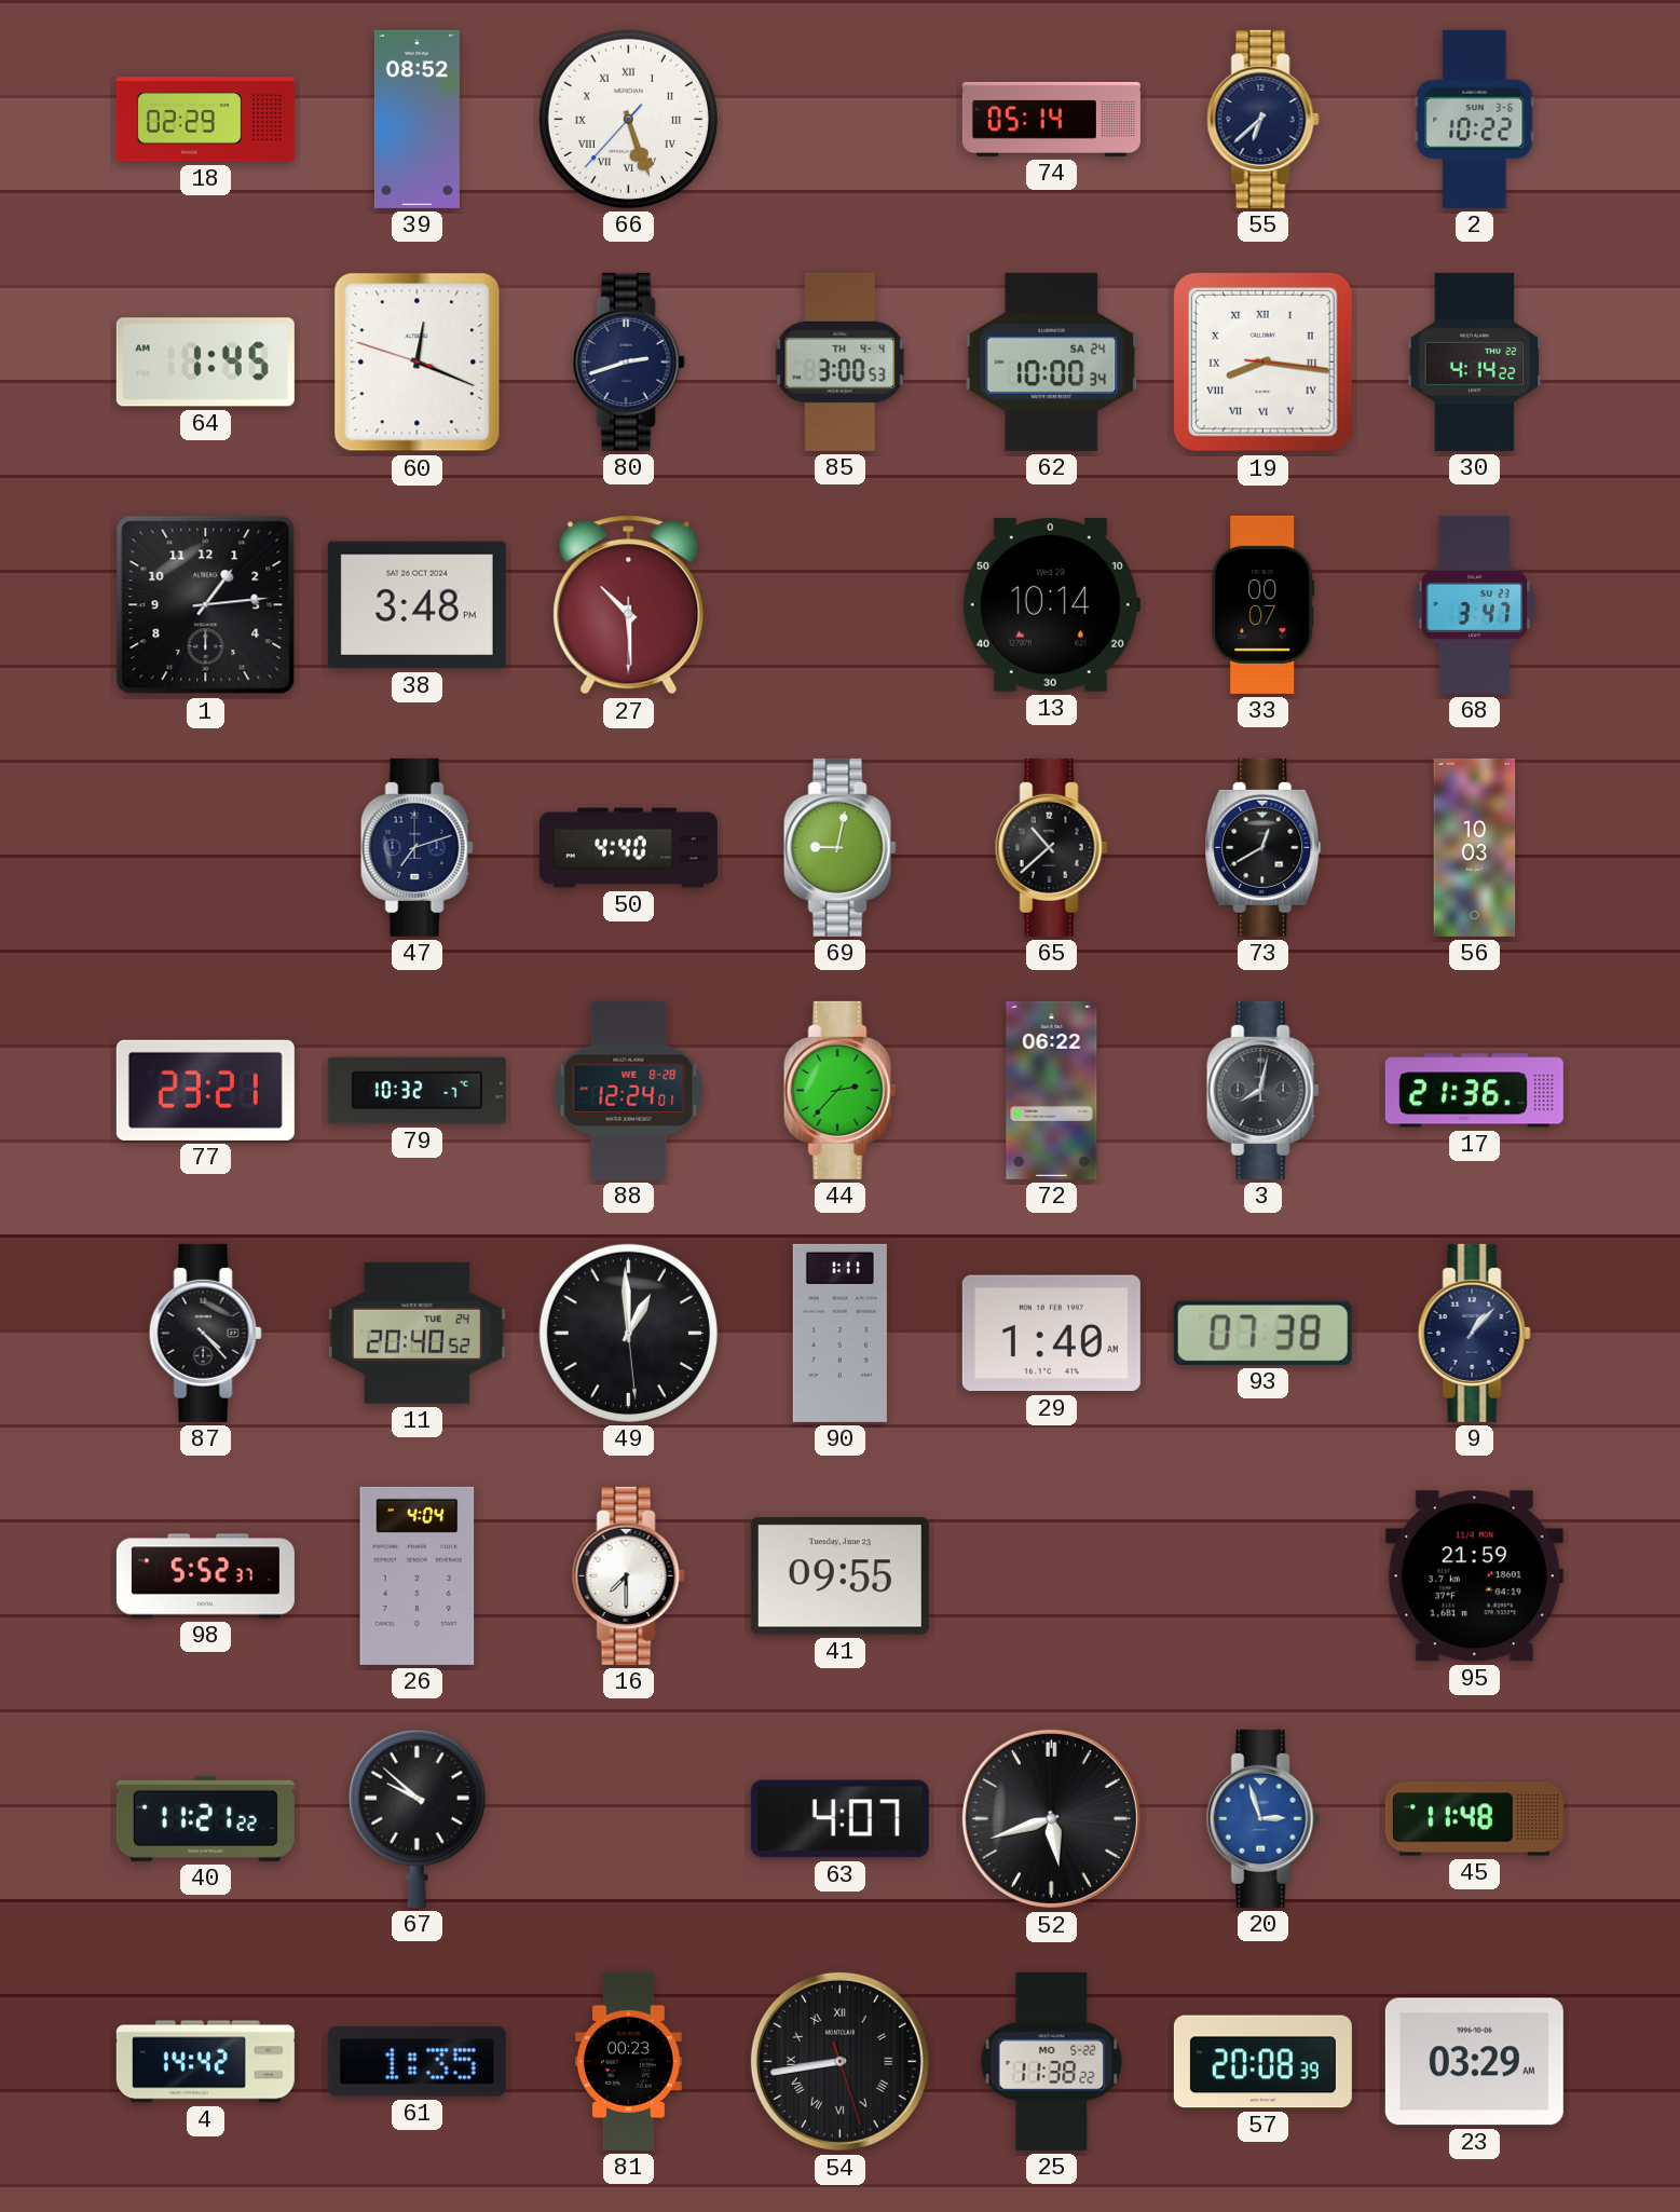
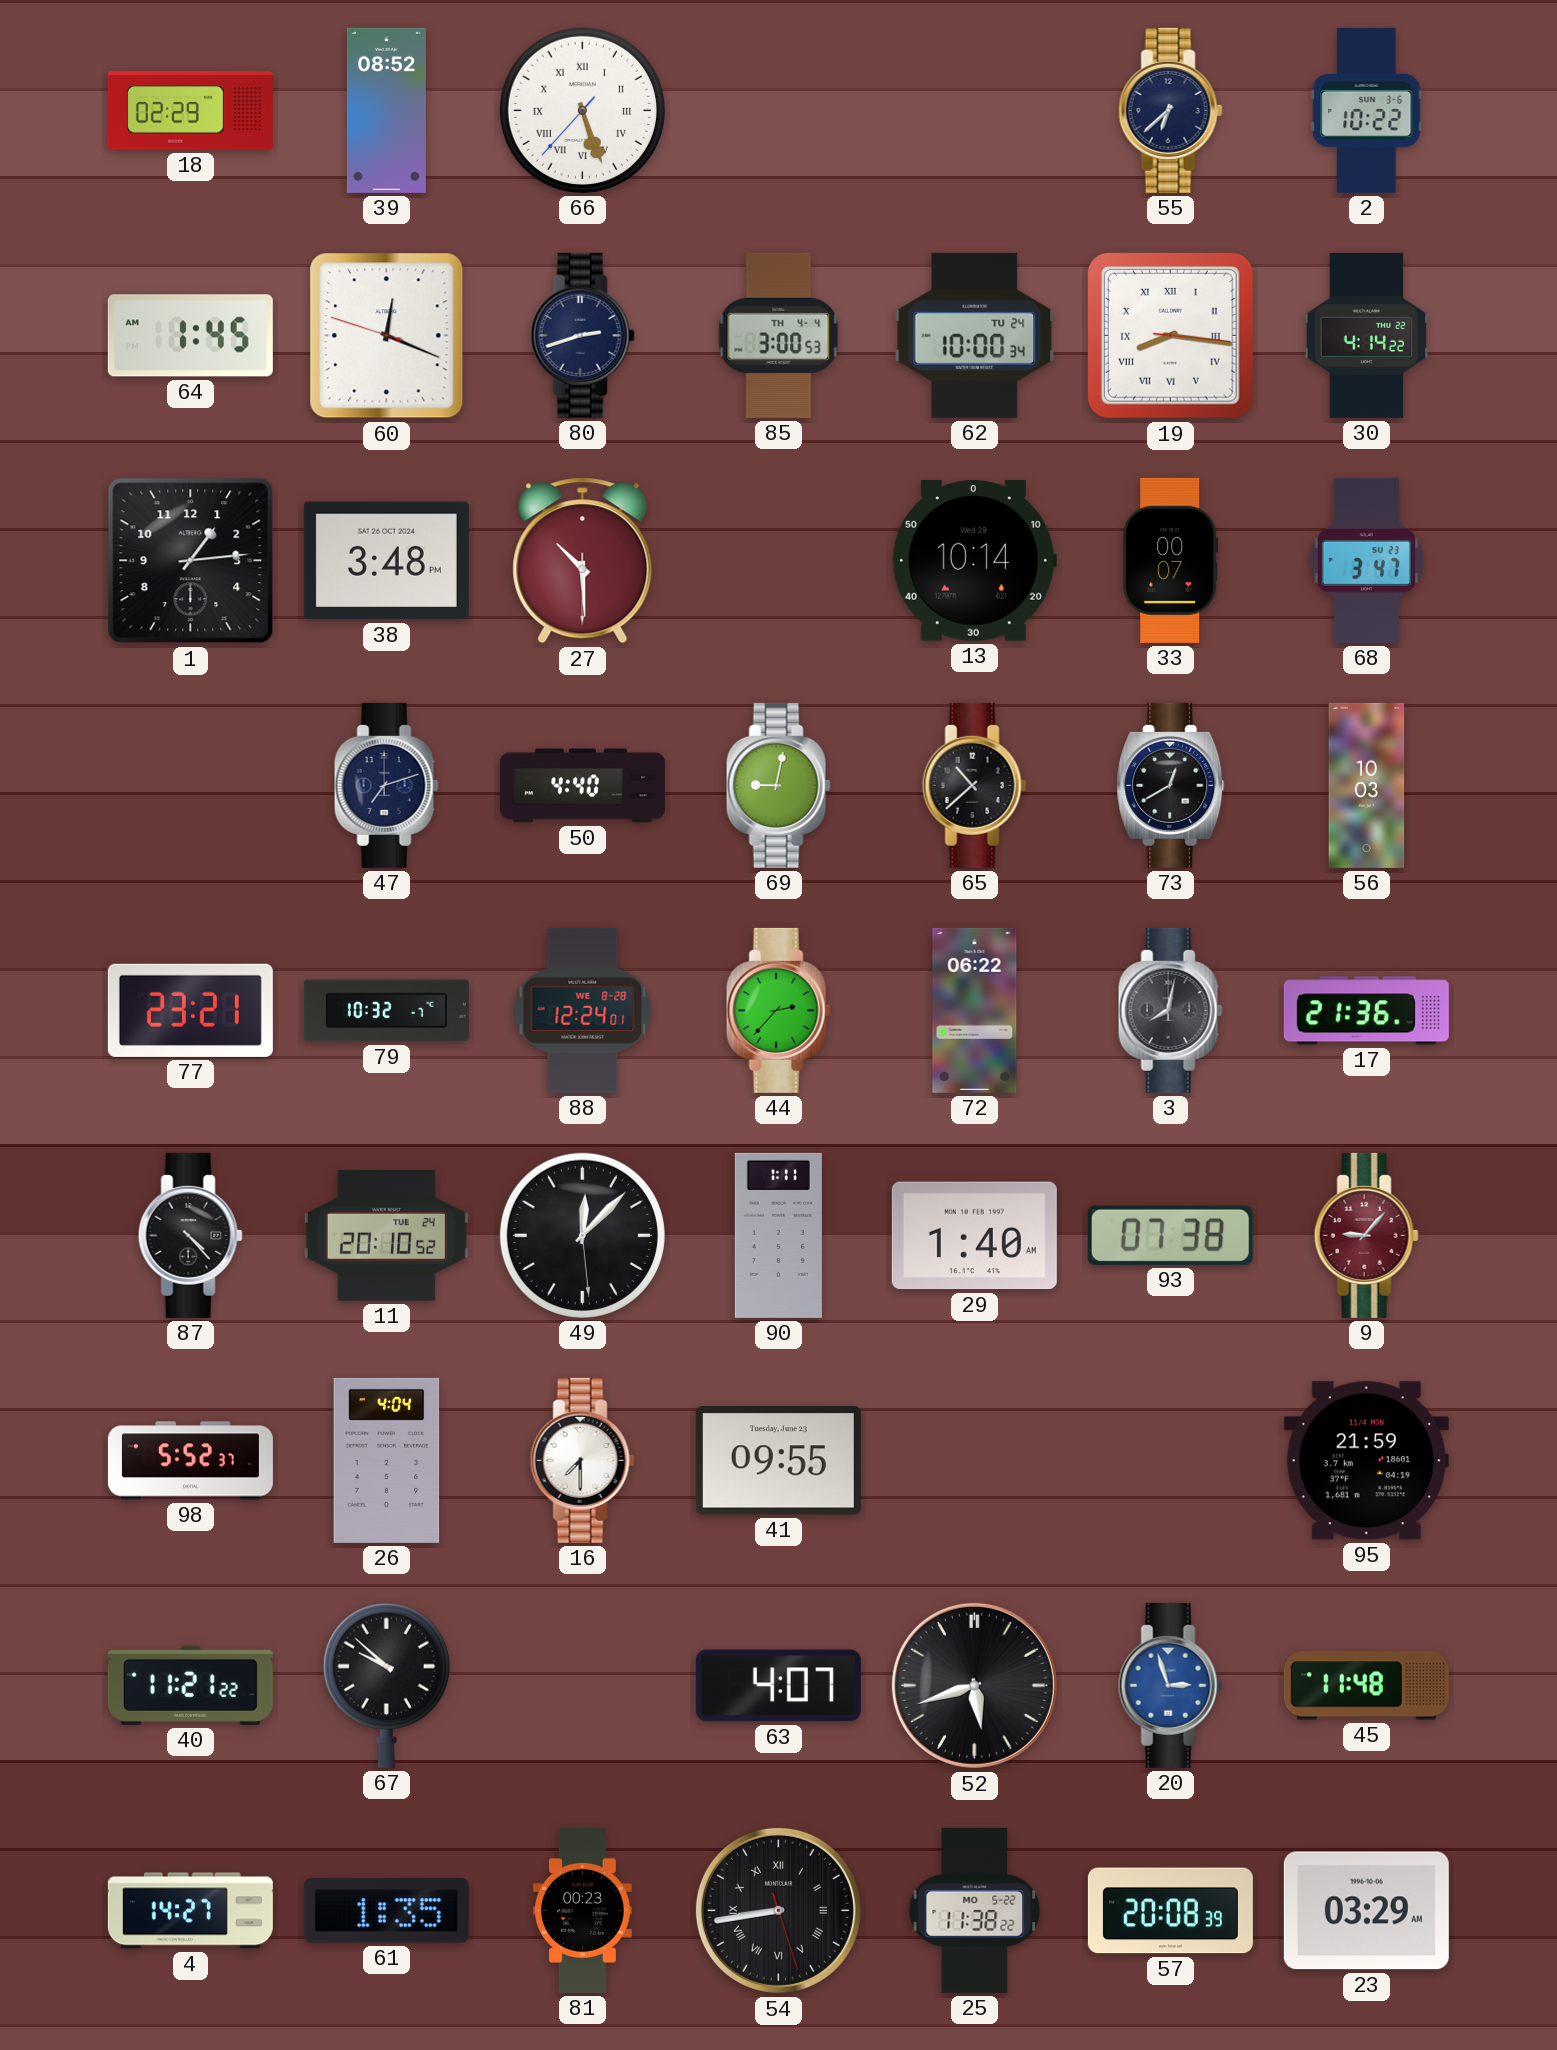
74: 05:14 -> none
62 date: SA 24 -> TU 24
11: 20:40 -> 20:10
49: 12:59 -> 12:07
9: 1:07 -> 9:07
9 dial: navy -> burgundy
4: 14:42 -> 14:27
